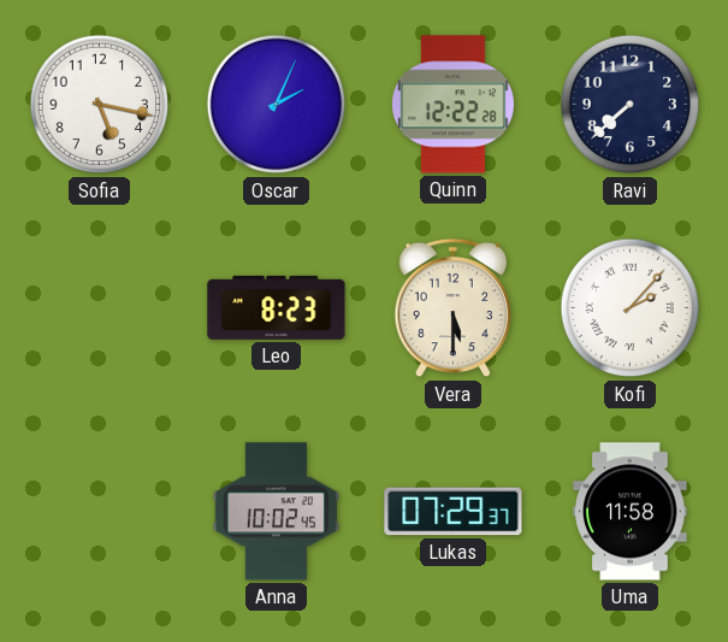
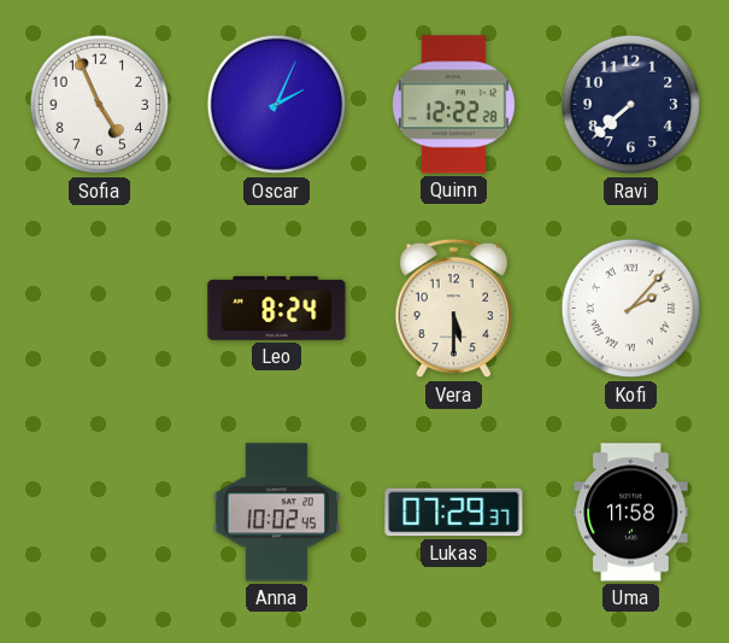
Sofia: 5:17 -> 4:56
Leo: 8:23 -> 8:24
